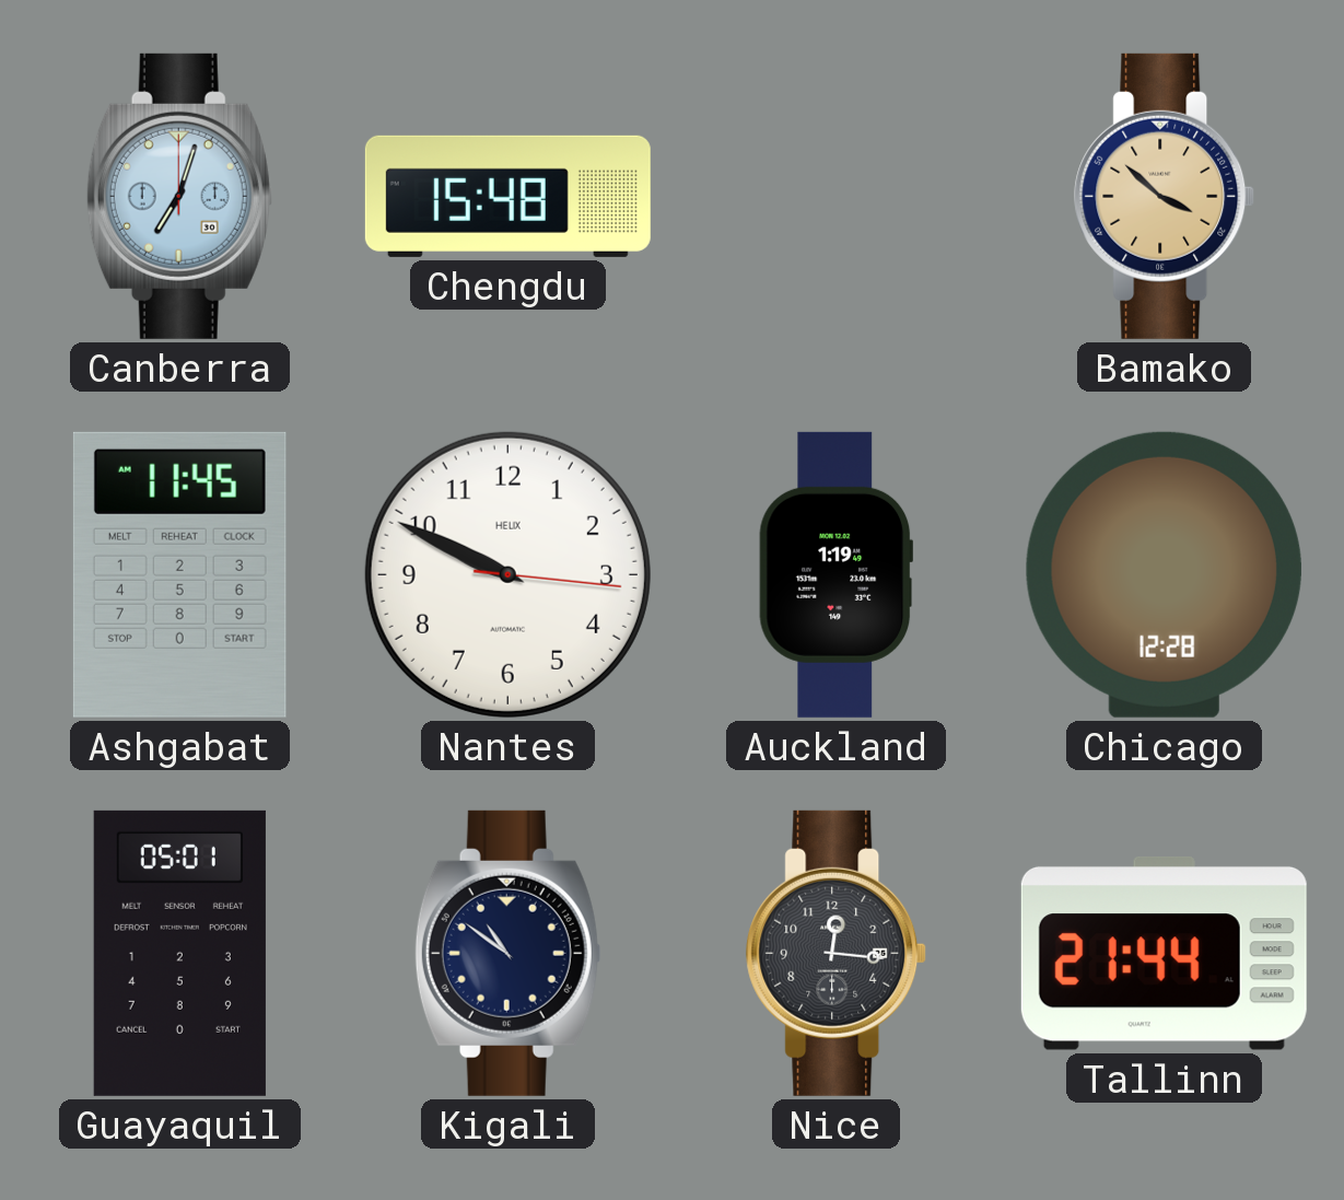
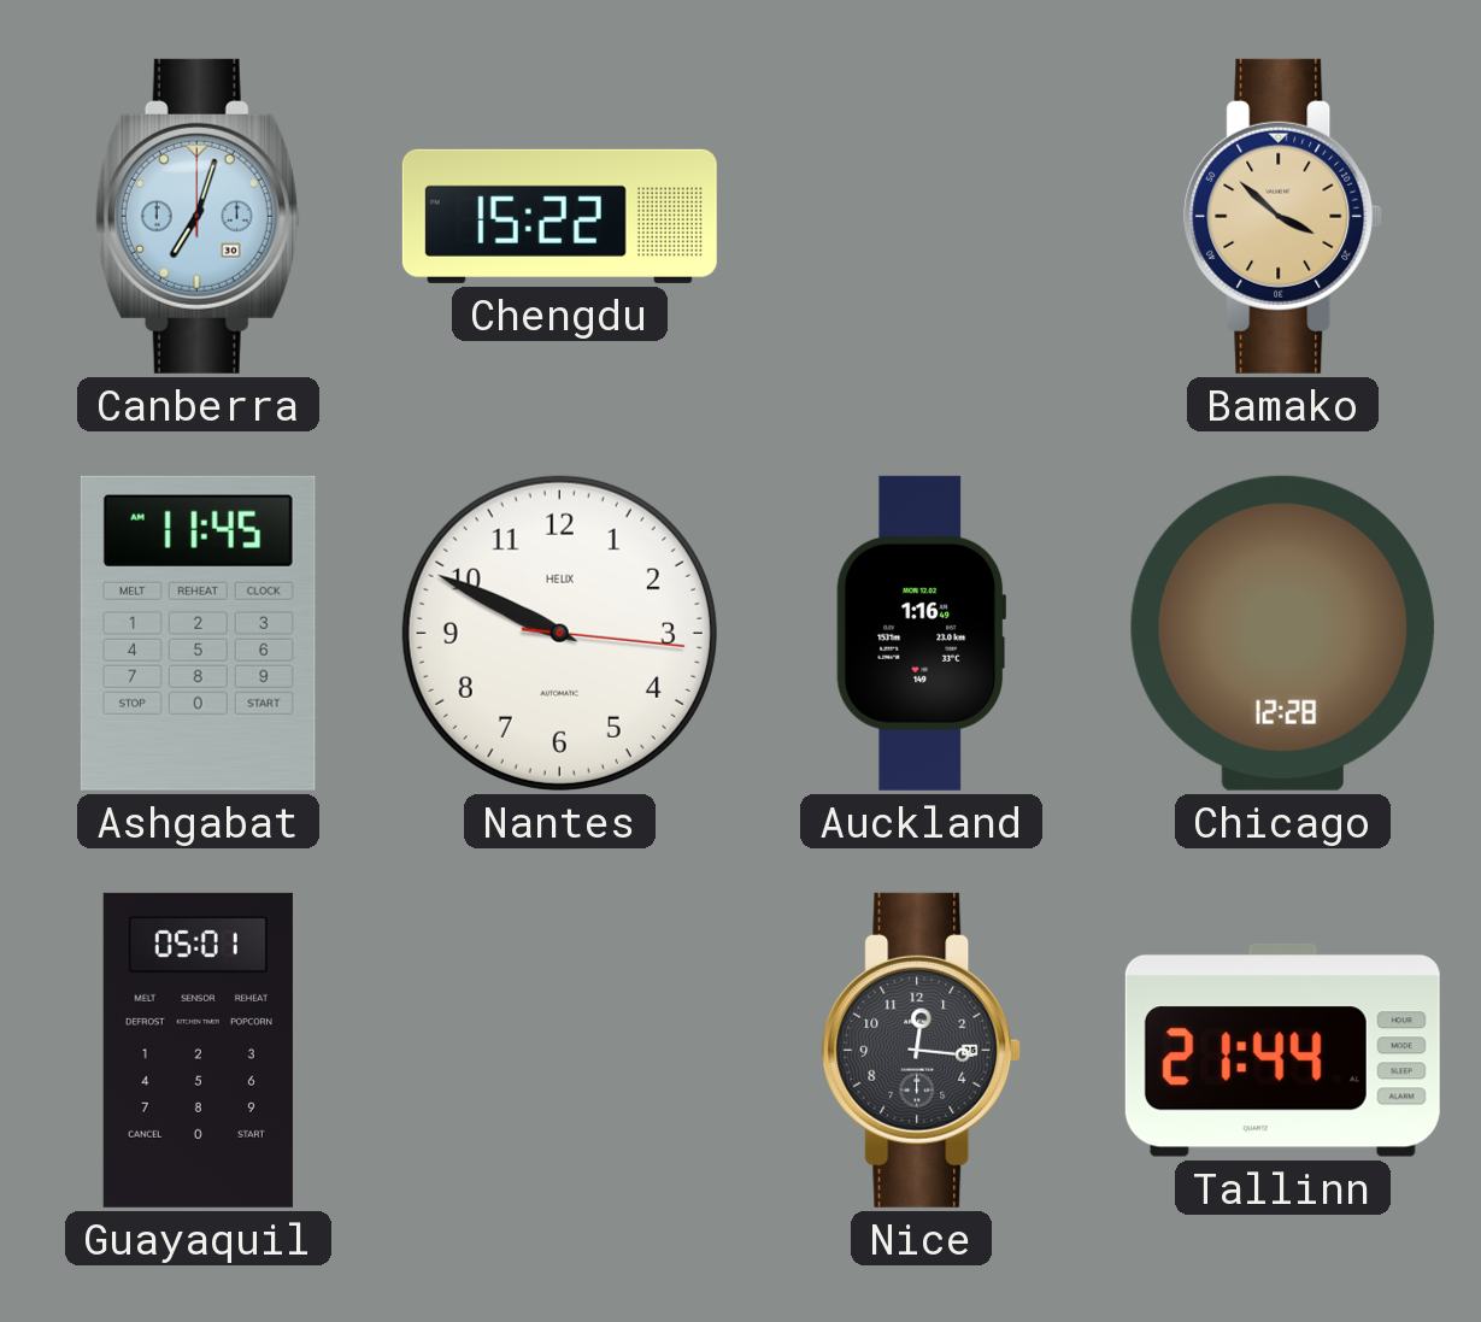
Chengdu: 15:48 -> 15:22
Auckland: 1:19 -> 1:16
Kigali: 10:51 -> none
